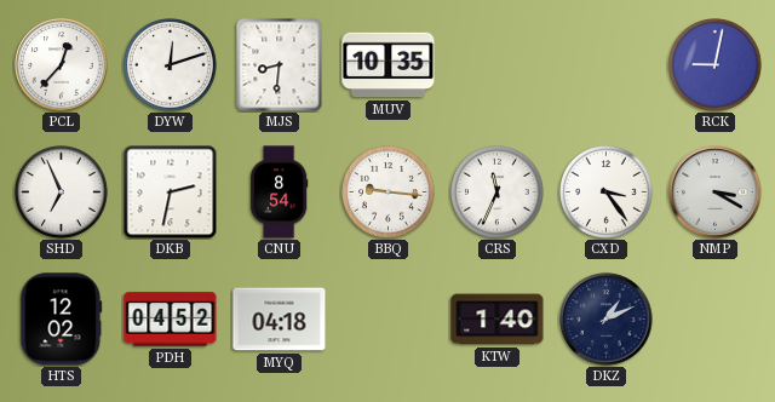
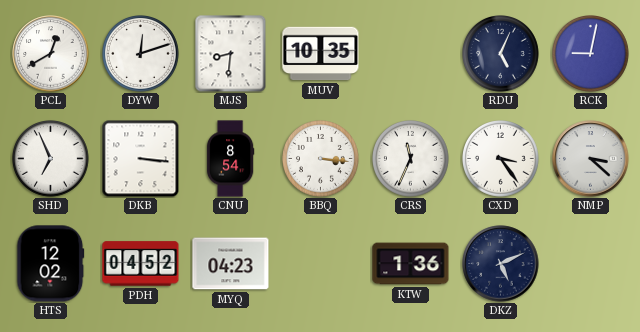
PCL: 12:37 -> 12:40
RDU: none -> 5:04
DKB: 2:32 -> 3:16
BBQ: 9:16 -> 3:16
NMP: 3:20 -> 3:22
MYQ: 04:18 -> 04:23
KTW: 1:40 -> 1:36
DKZ: 1:11 -> 5:11
